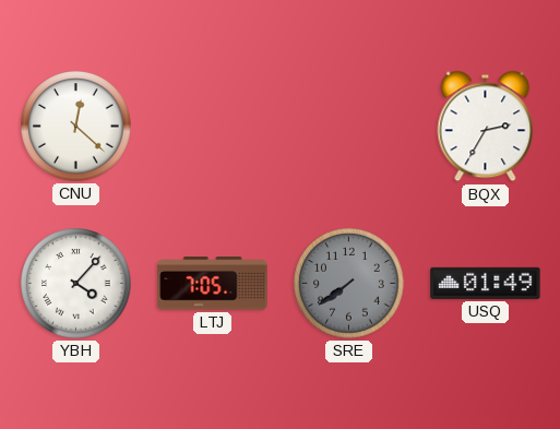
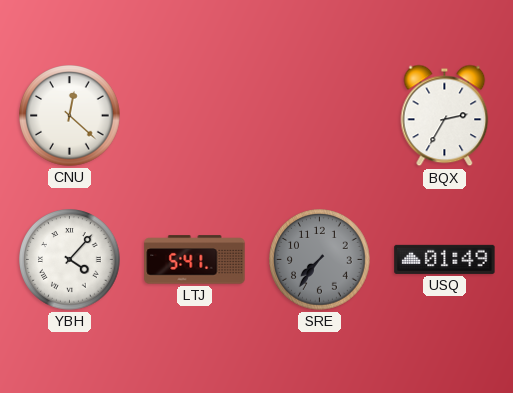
LTJ: 7:05 -> 5:41
SRE: 7:39 -> 7:36
